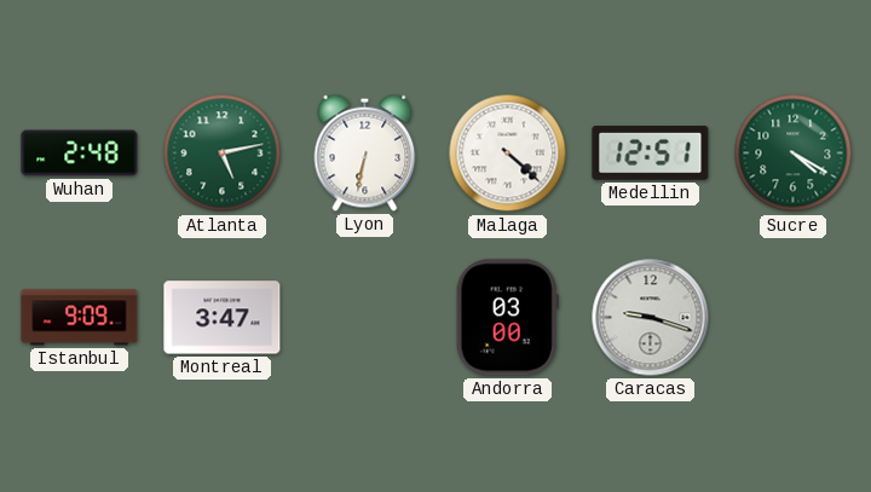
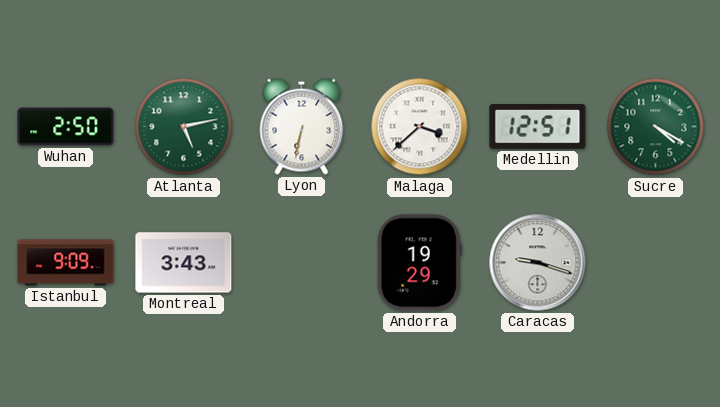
Wuhan: 2:48 -> 2:50
Malaga: 4:22 -> 3:38
Montreal: 3:47 -> 3:43
Andorra: 03:00 -> 19:29
